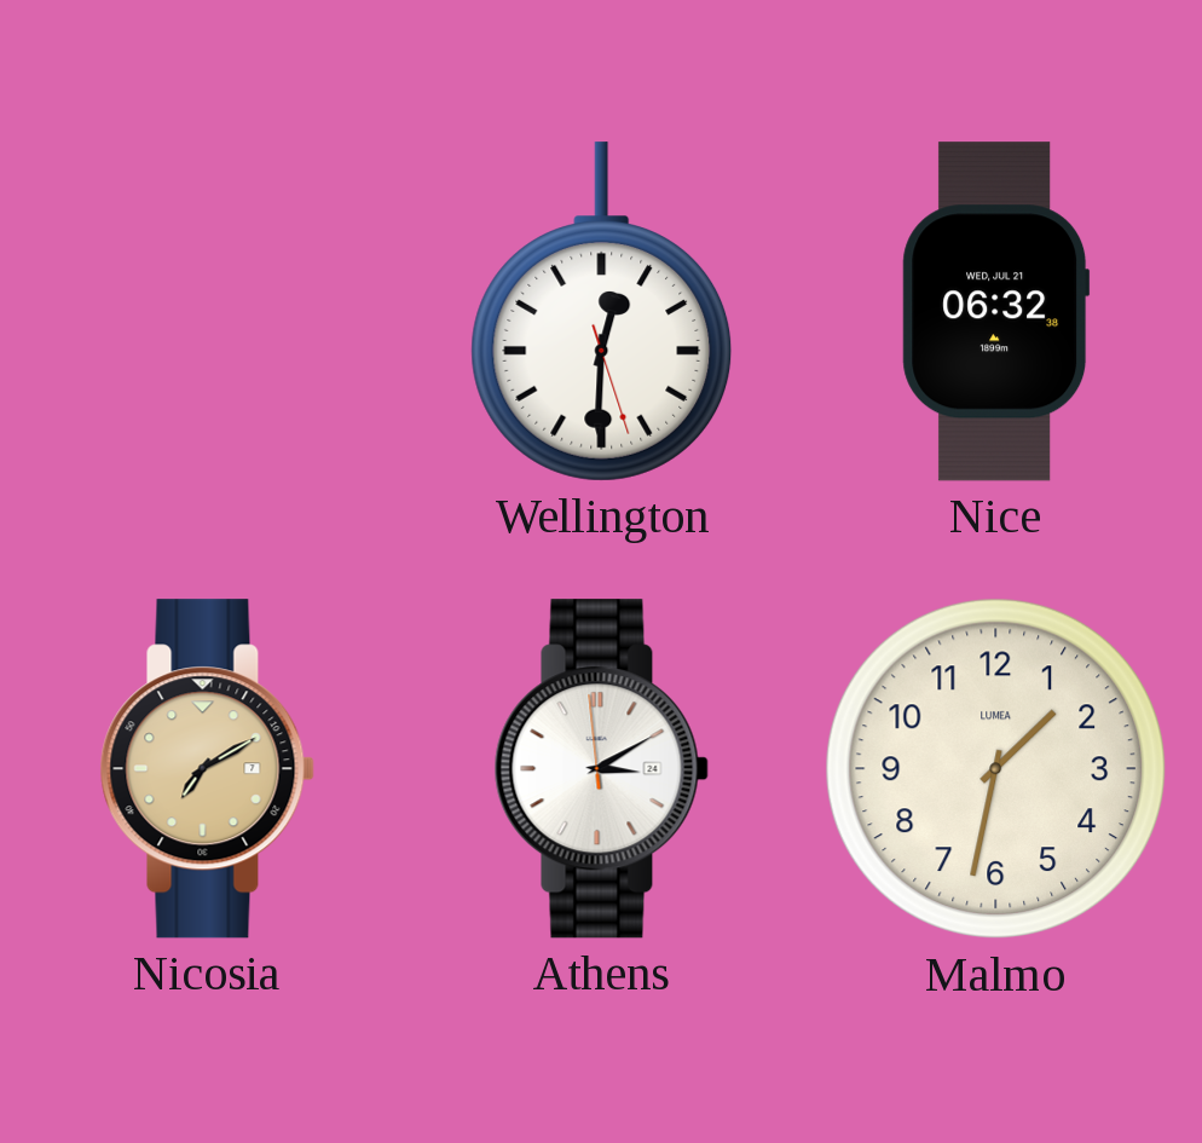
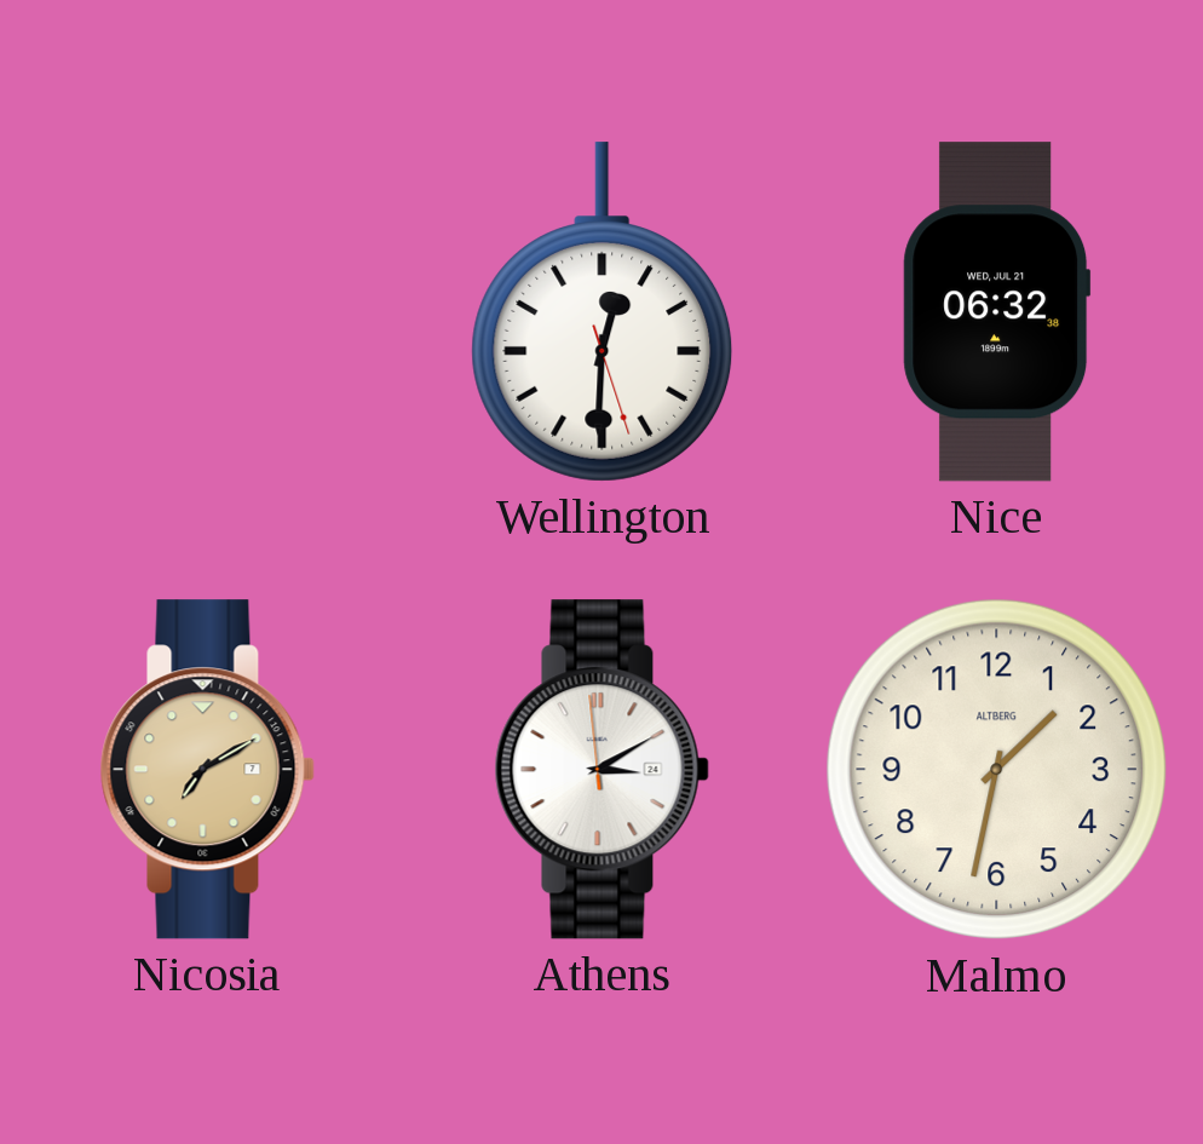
Malmo brand: LUMEA -> ALTBERG
